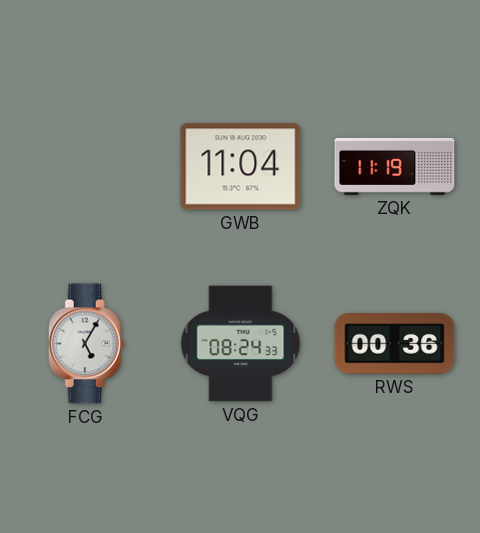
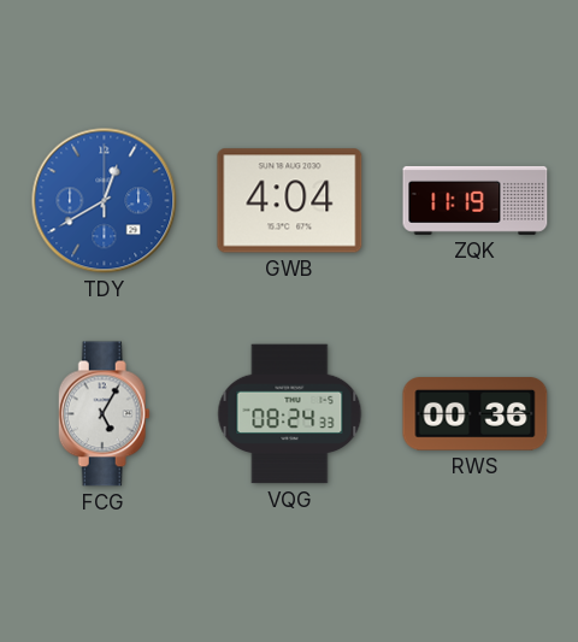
TDY: none -> 12:40
GWB: 11:04 -> 4:04
